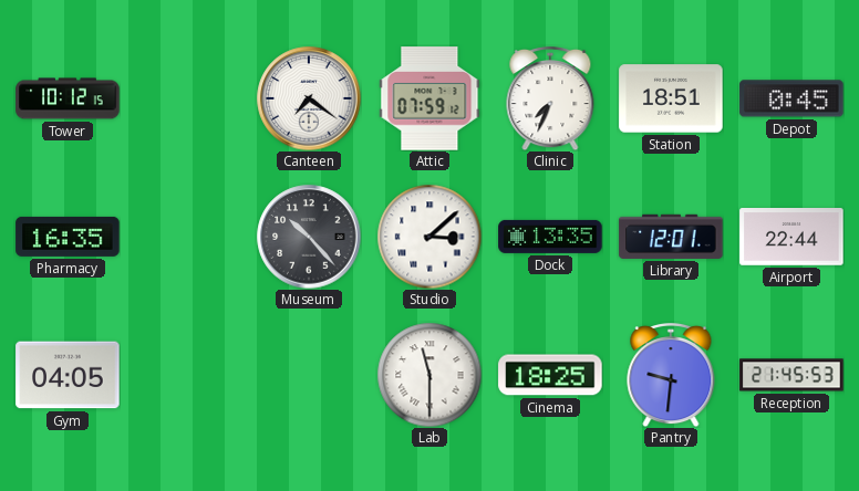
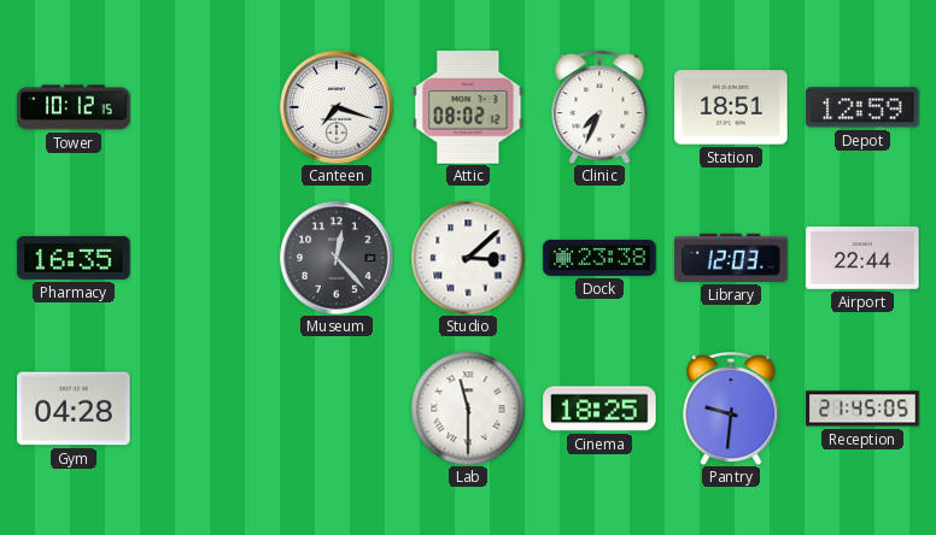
Canteen: 7:21 -> 7:18
Attic: 07:59 -> 08:02
Depot: 0:45 -> 12:59
Museum: 10:23 -> 12:23
Dock: 13:35 -> 23:38
Library: 12:01 -> 12:03
Gym: 04:05 -> 04:28
Reception: 21:45:53 -> 21:45:05
